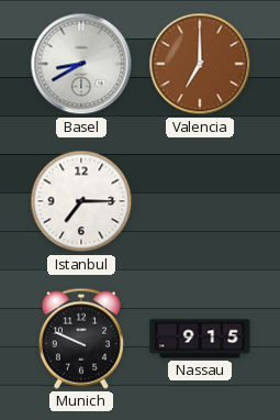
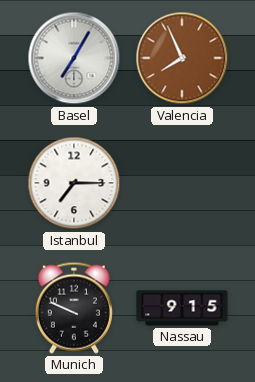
Basel: 8:40 -> 7:05
Valencia: 7:00 -> 7:56
